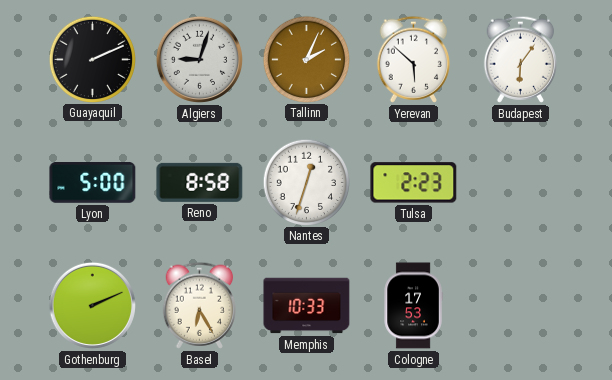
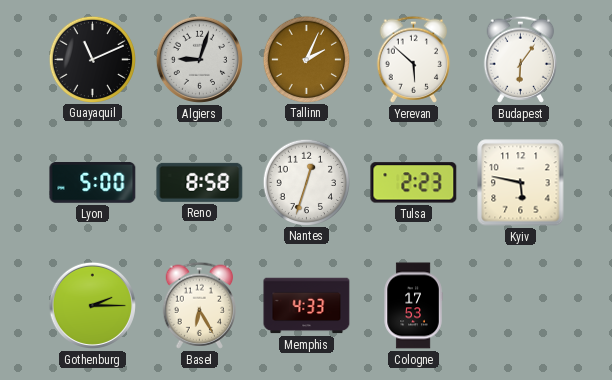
Guayaquil: 2:11 -> 11:11
Kyiv: none -> 5:47
Gothenburg: 2:11 -> 2:15
Memphis: 10:33 -> 4:33
